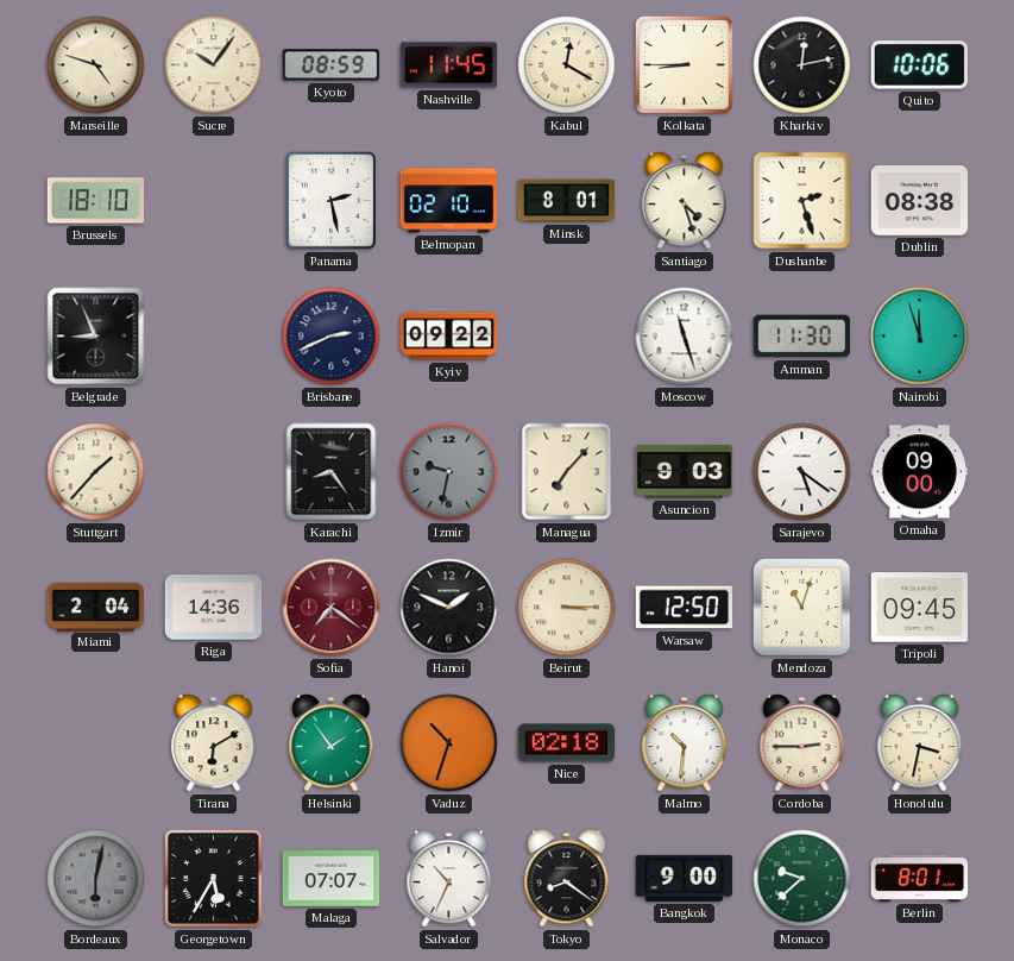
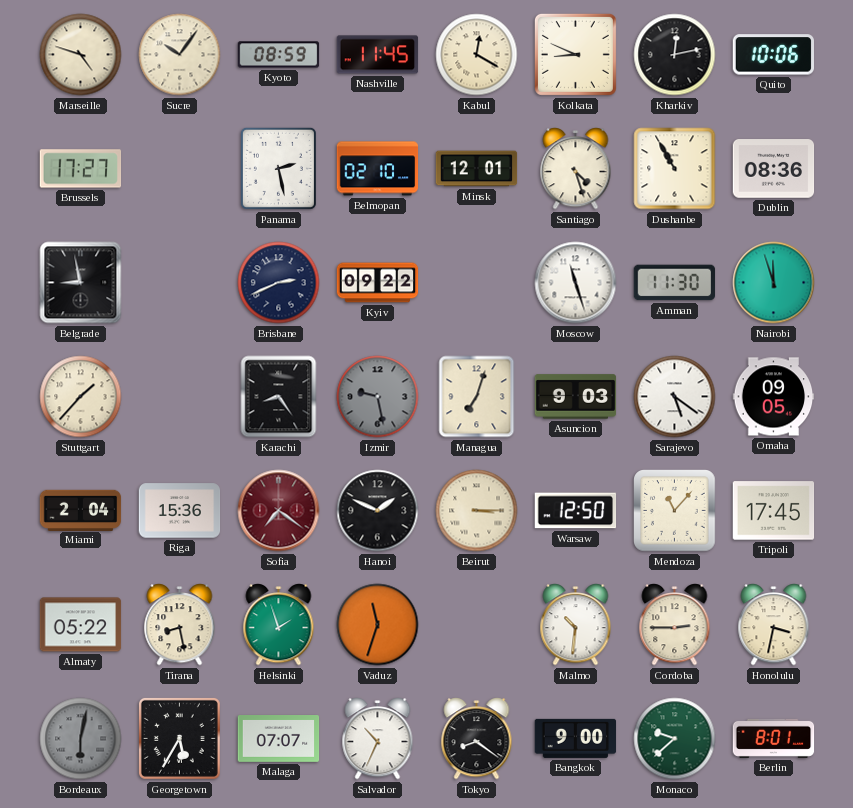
Kolkata: 8:45 -> 8:49
Brussels: 18:10 -> 17:27
Minsk: 8:01 -> 12:01
Dushanbe: 2:27 -> 10:55
Dublin: 08:38 -> 08:36
Belgrade: 8:56 -> 8:58
Izmir: 9:32 -> 9:28
Managua: 7:07 -> 7:03
Omaha: 09:00 -> 09:05
Riga: 14:36 -> 15:36
Mendoza: 11:03 -> 11:07
Tripoli: 09:45 -> 17:45
Almaty: none -> 05:22
Tirana: 6:10 -> 8:28
Helsinki: 1:54 -> 1:57
Vaduz: 10:33 -> 11:33
Nice: 02:18 -> none
